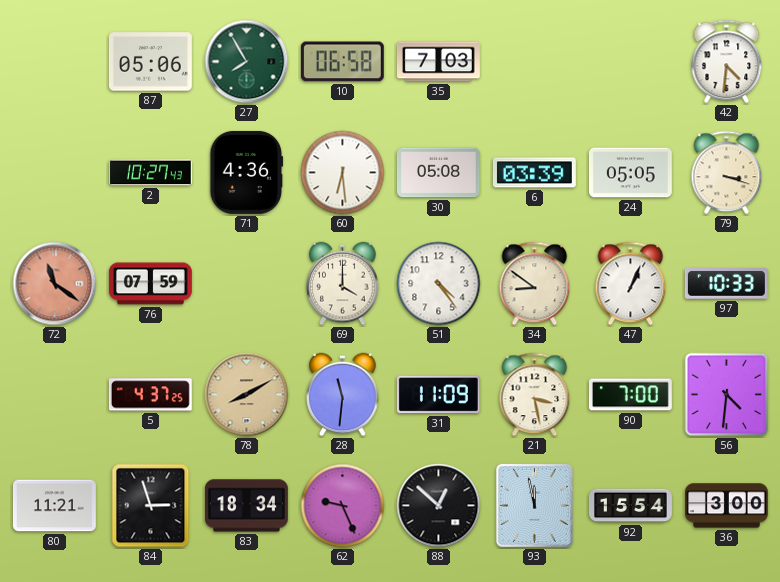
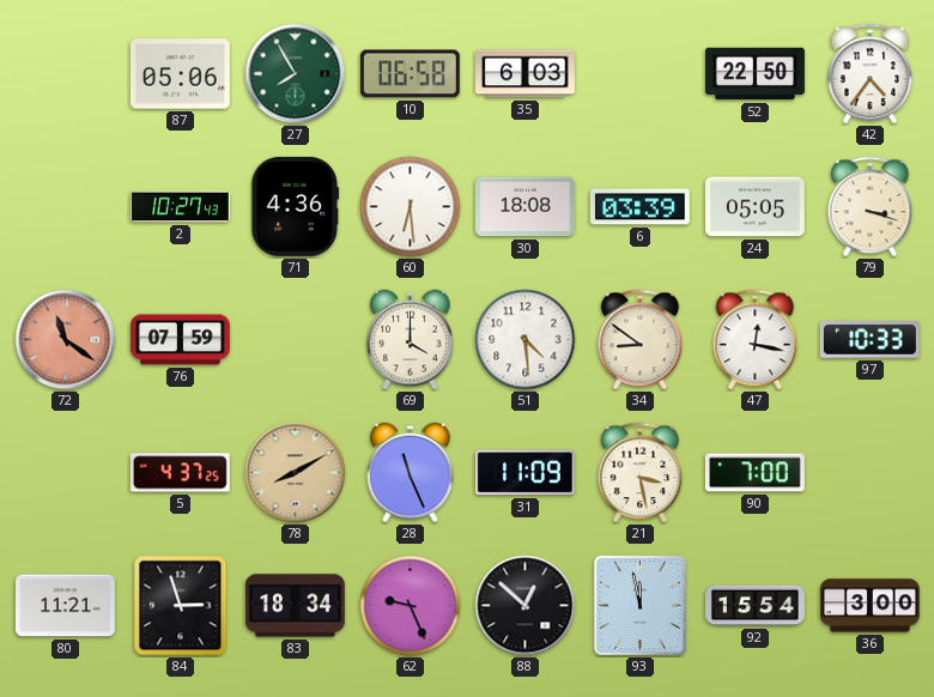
35: 7:03 -> 6:03
52: none -> 22:50
42: 4:31 -> 4:36
30: 05:08 -> 18:08
51: 4:24 -> 4:29
47: 1:04 -> 12:17
28: 11:31 -> 11:26
56: 4:31 -> none
